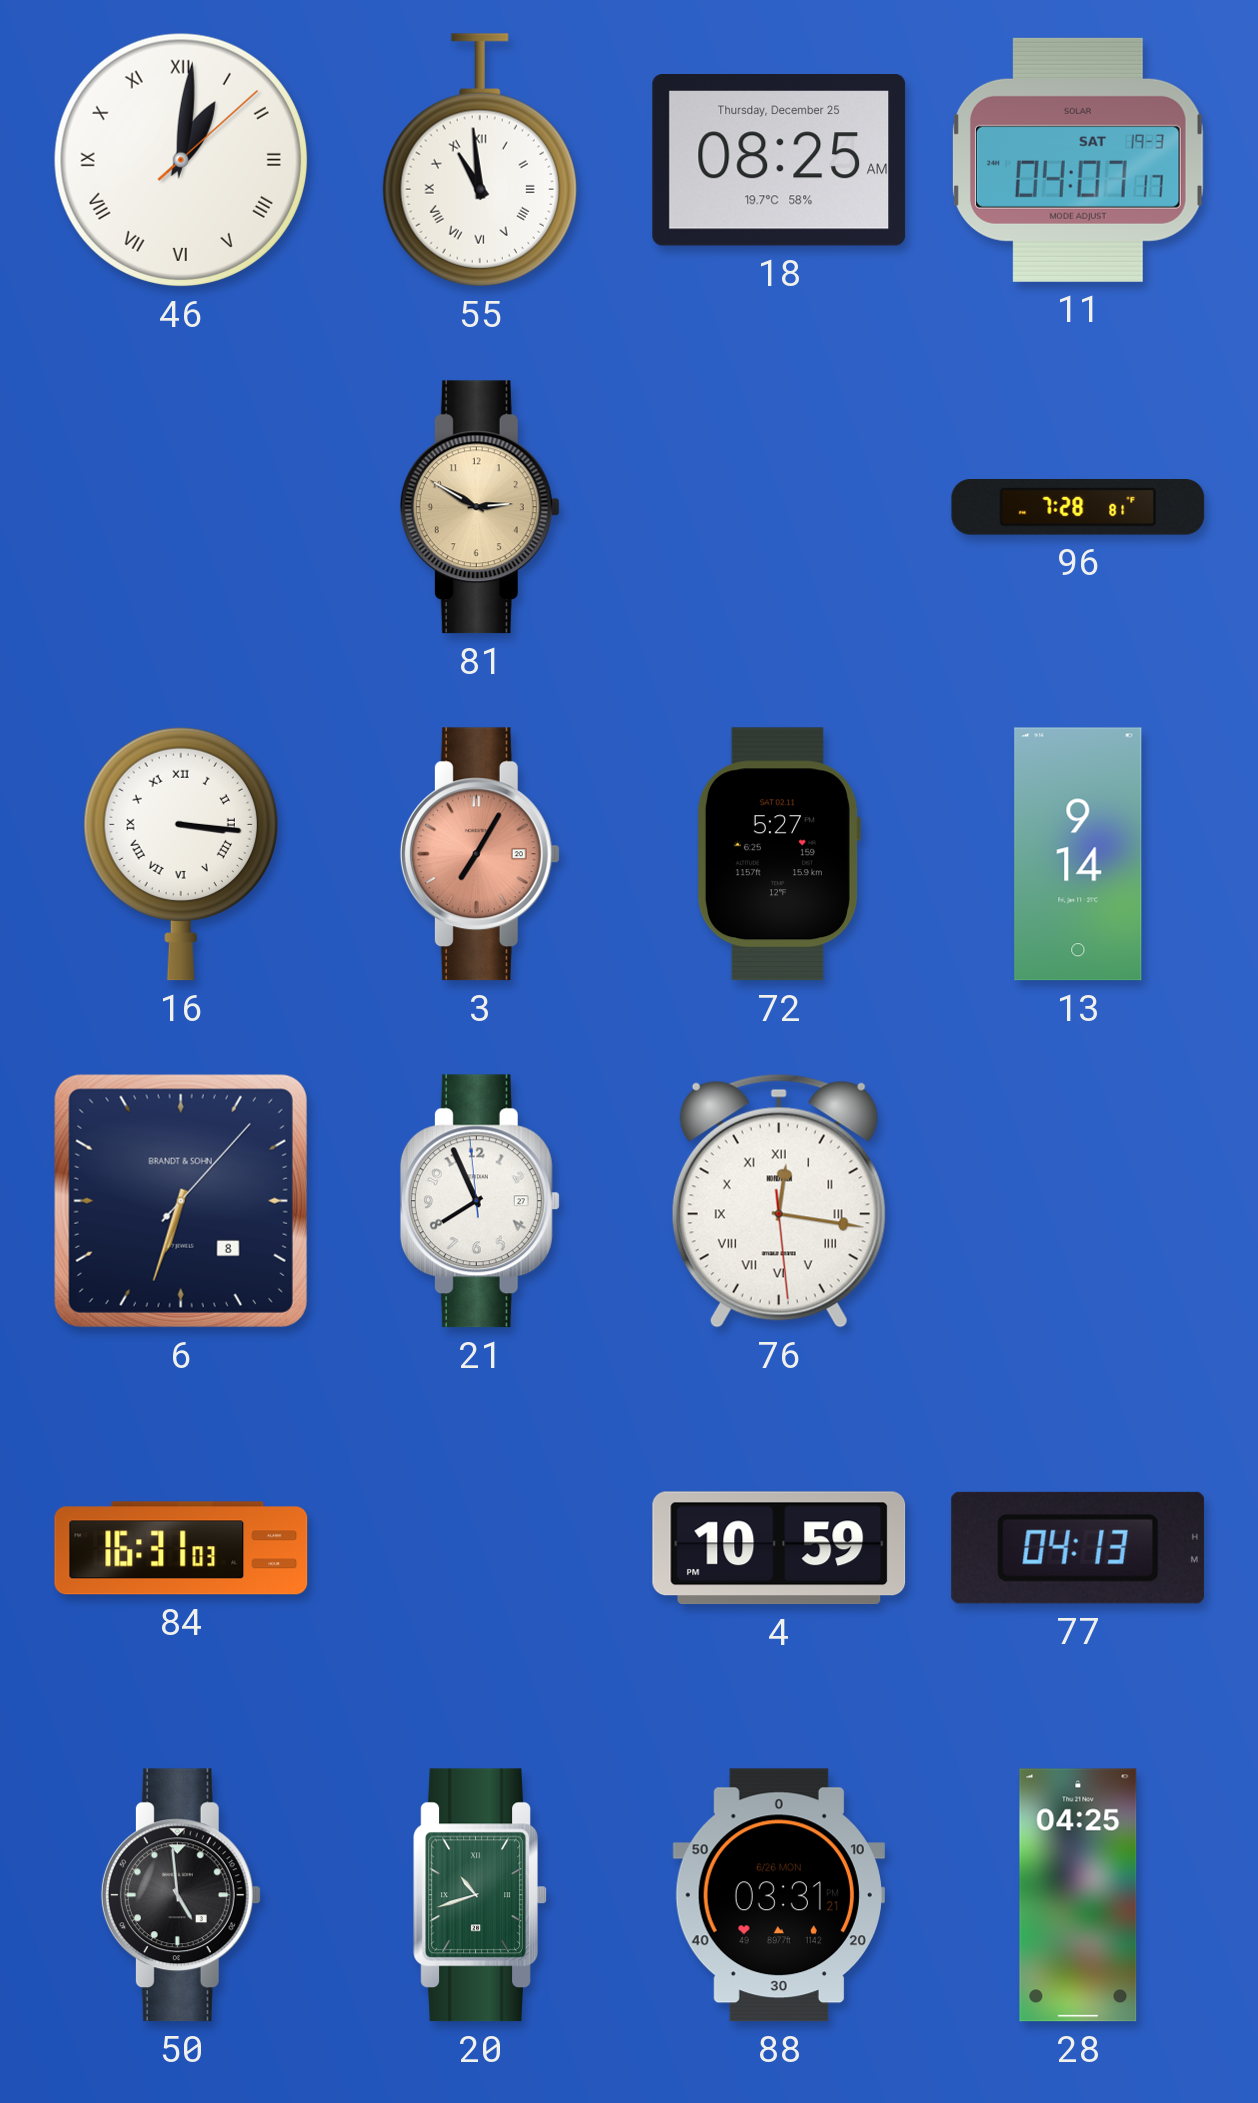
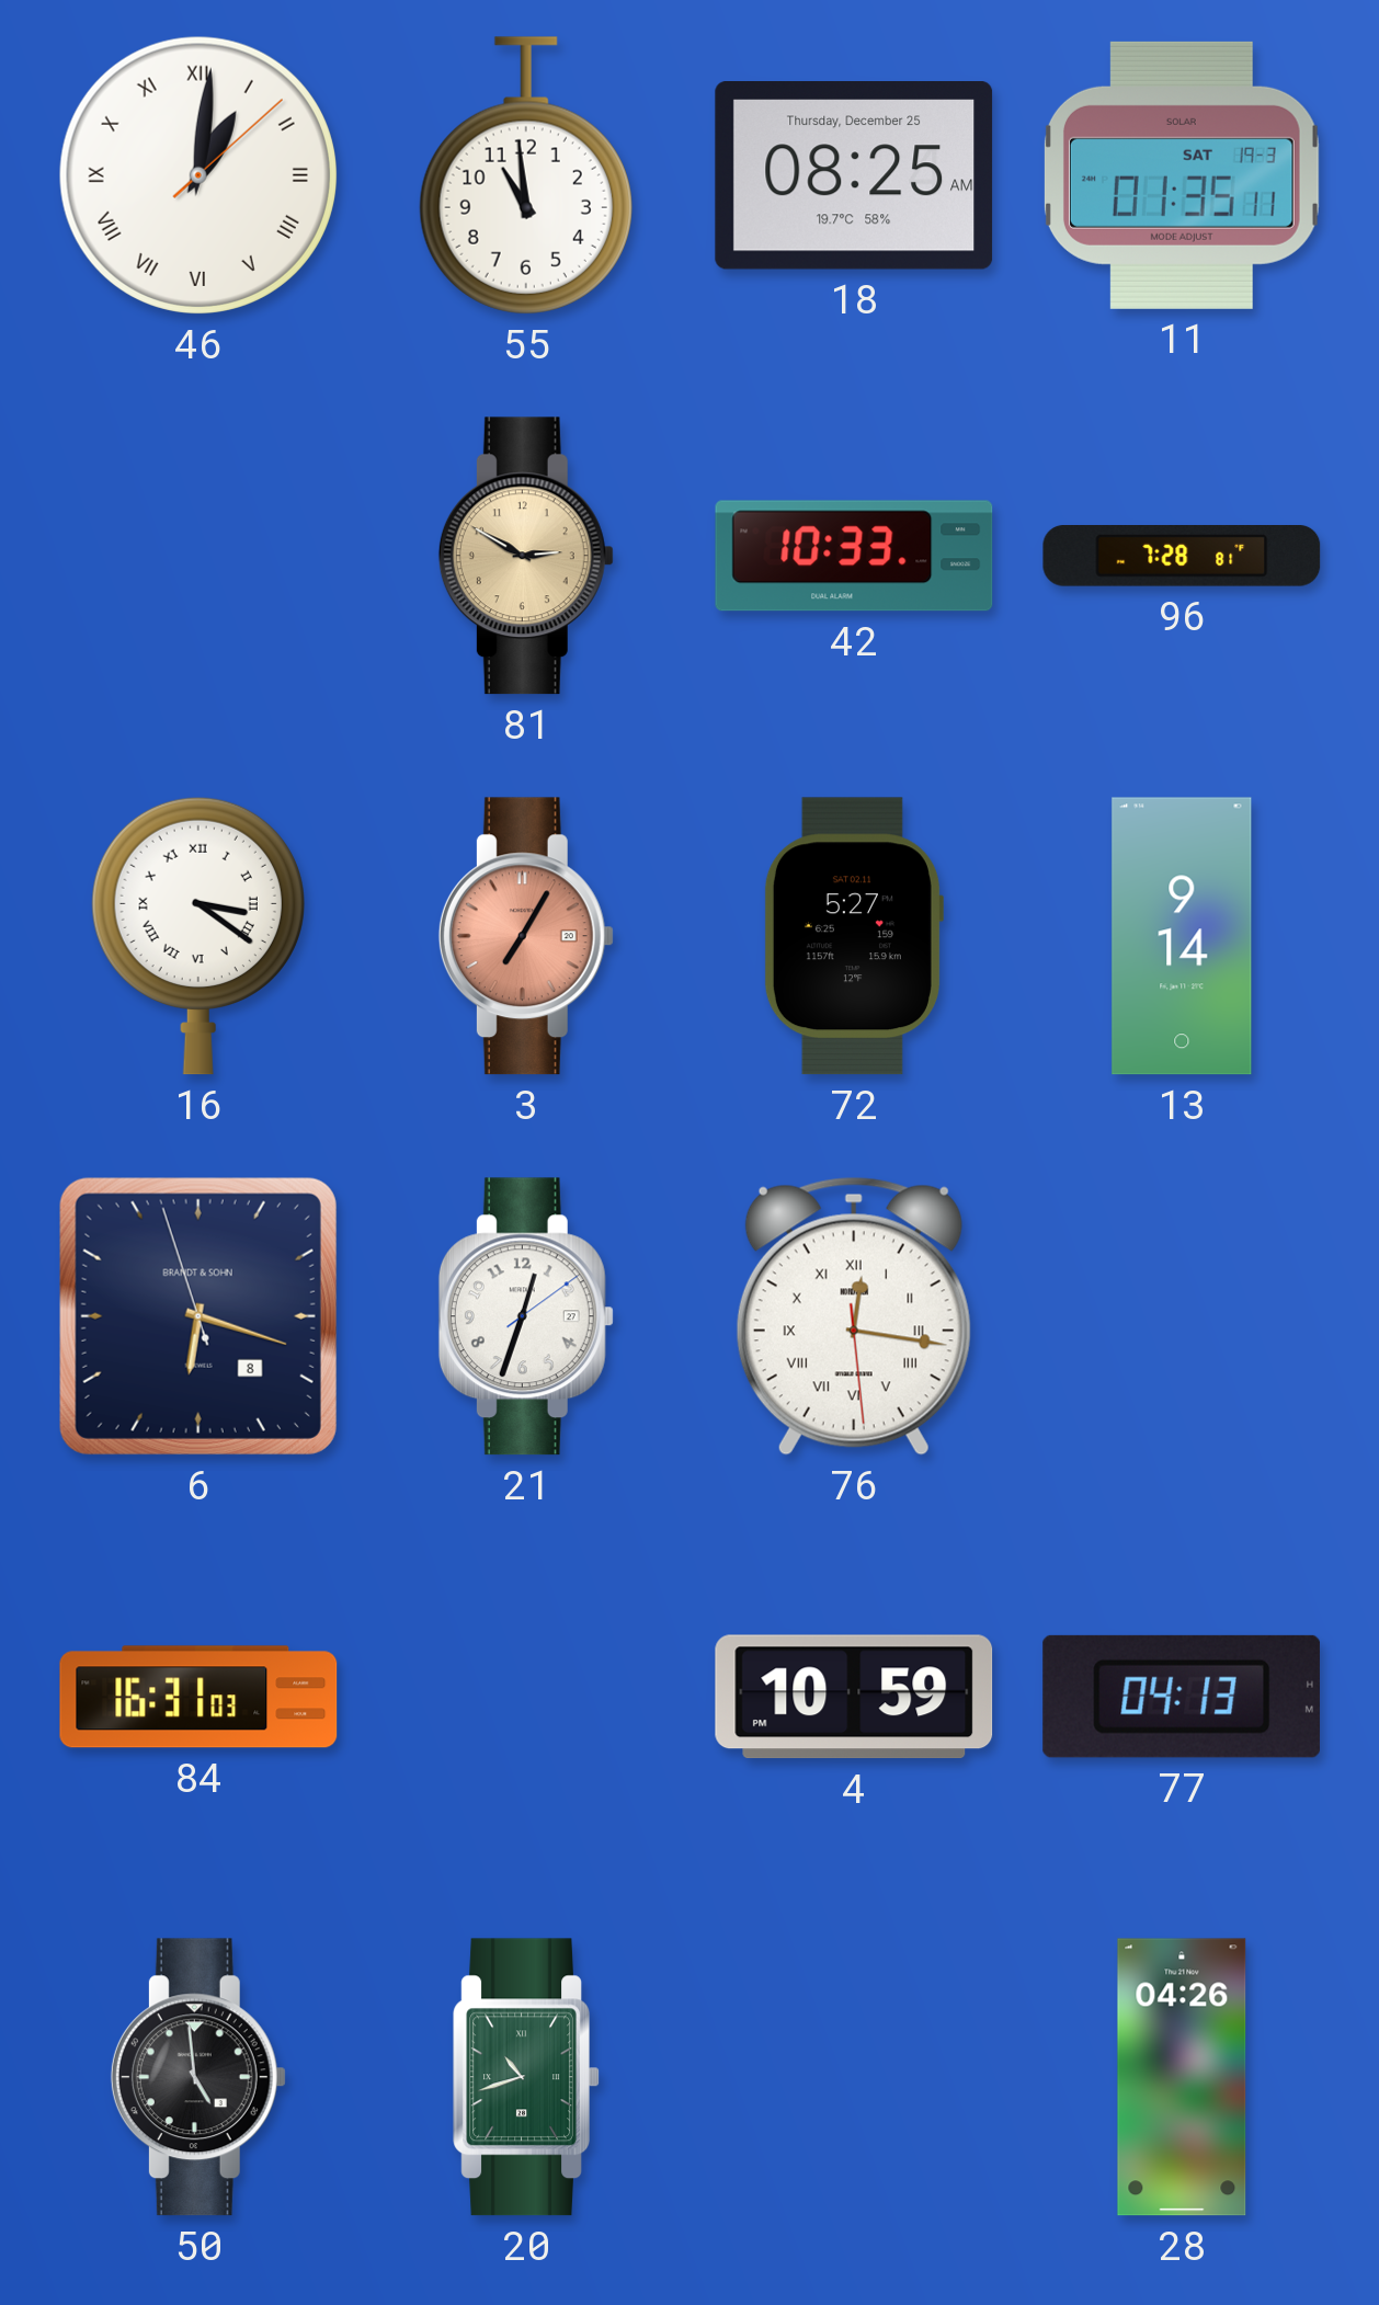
55 numerals: Roman -> Arabic
11: 04:07 -> 01:35
42: none -> 10:33
16: 3:16 -> 3:21
6: 6:33 -> 6:17
21: 7:55 -> 12:33
88: 03:31 -> none
28: 04:25 -> 04:26
